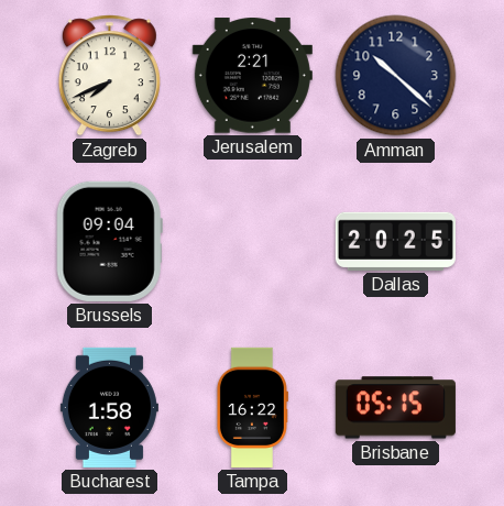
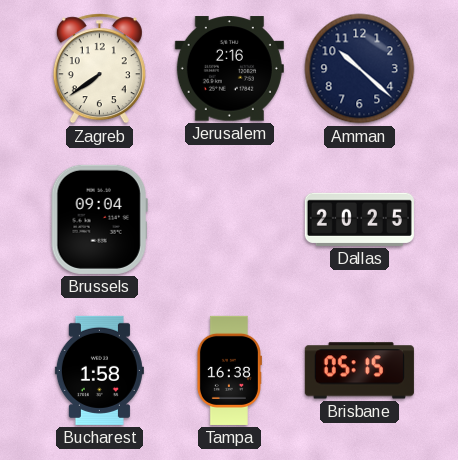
Zagreb: 7:41 -> 7:39
Jerusalem: 2:21 -> 2:16
Tampa: 16:22 -> 16:38
